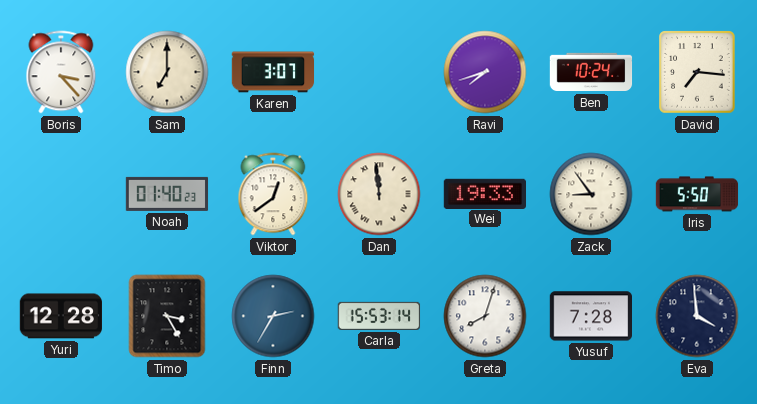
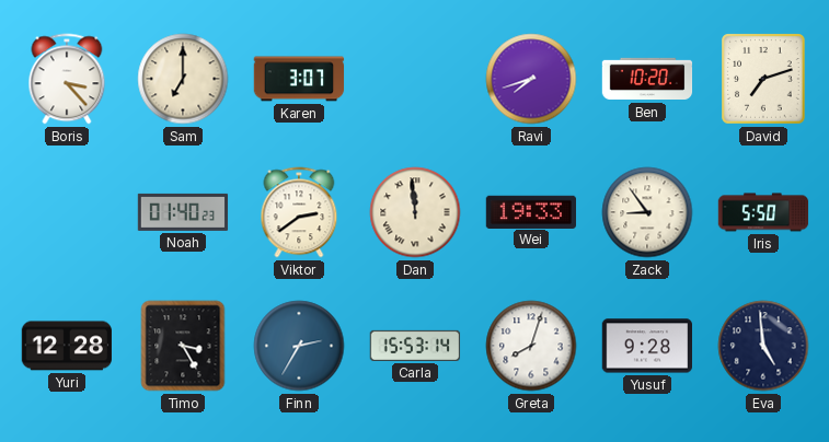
Ben: 10:24 -> 10:20
David: 7:16 -> 7:12
Viktor: 12:39 -> 2:39
Yusuf: 7:28 -> 9:28
Eva: 3:59 -> 4:59
